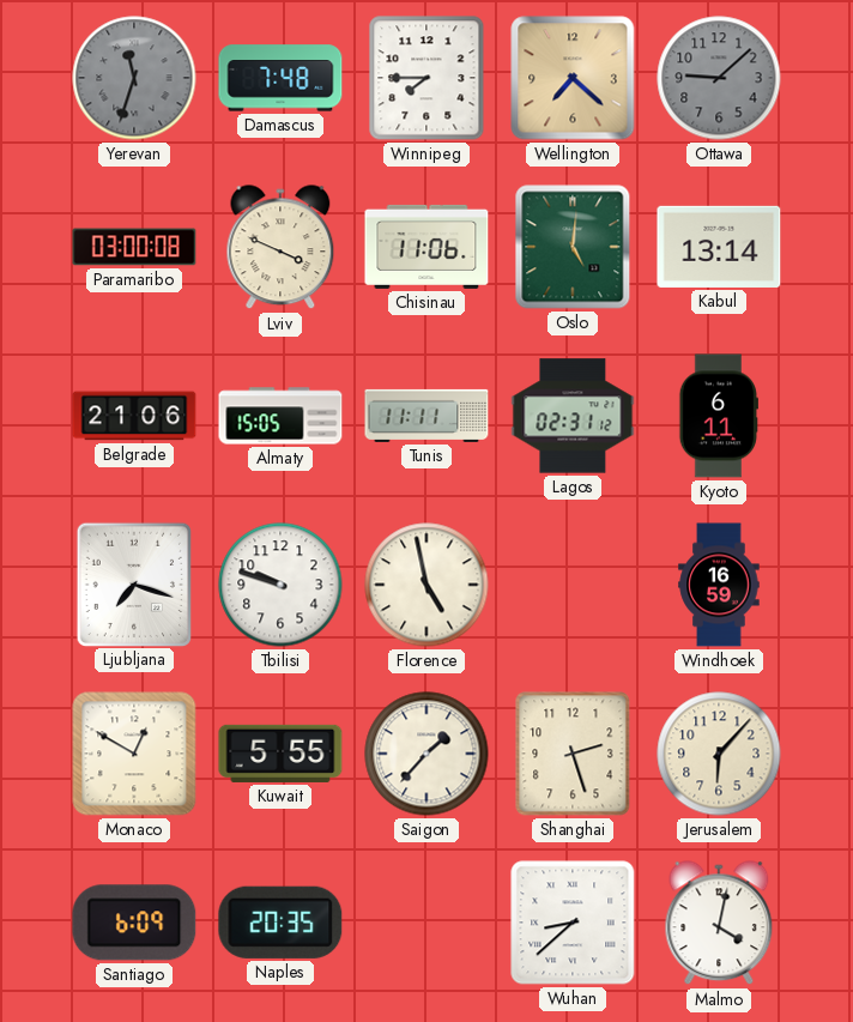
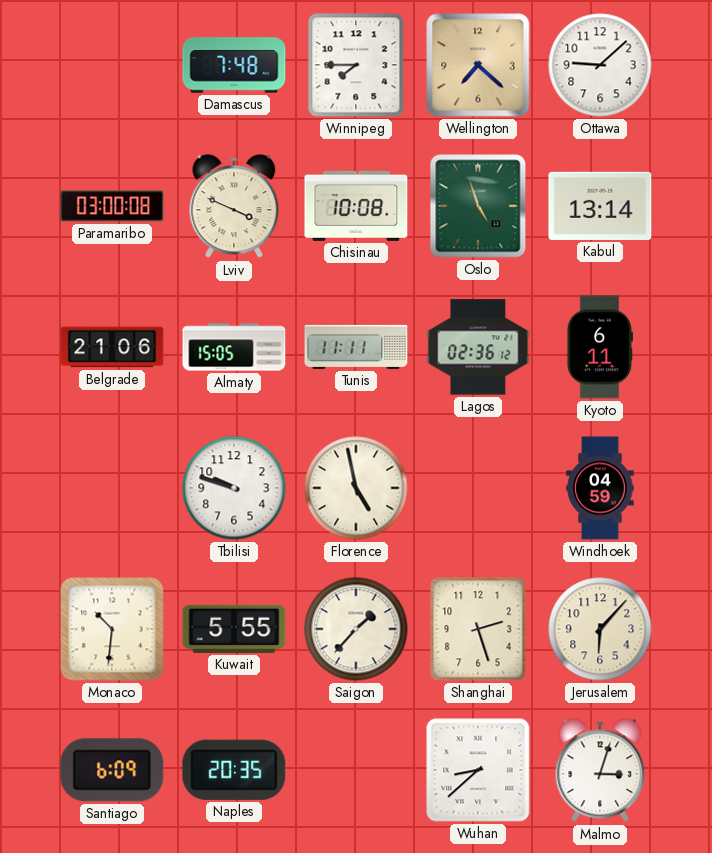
Yerevan: 11:33 -> none
Ottawa dial: grey -> white
Chisinau: 11:06 -> 10:08
Oslo: 5:01 -> 4:57
Lagos: 02:31 -> 02:36
Ljubljana: 7:18 -> none
Windhoek: 16:59 -> 04:59
Monaco: 12:50 -> 10:31
Malmo: 4:02 -> 3:03
